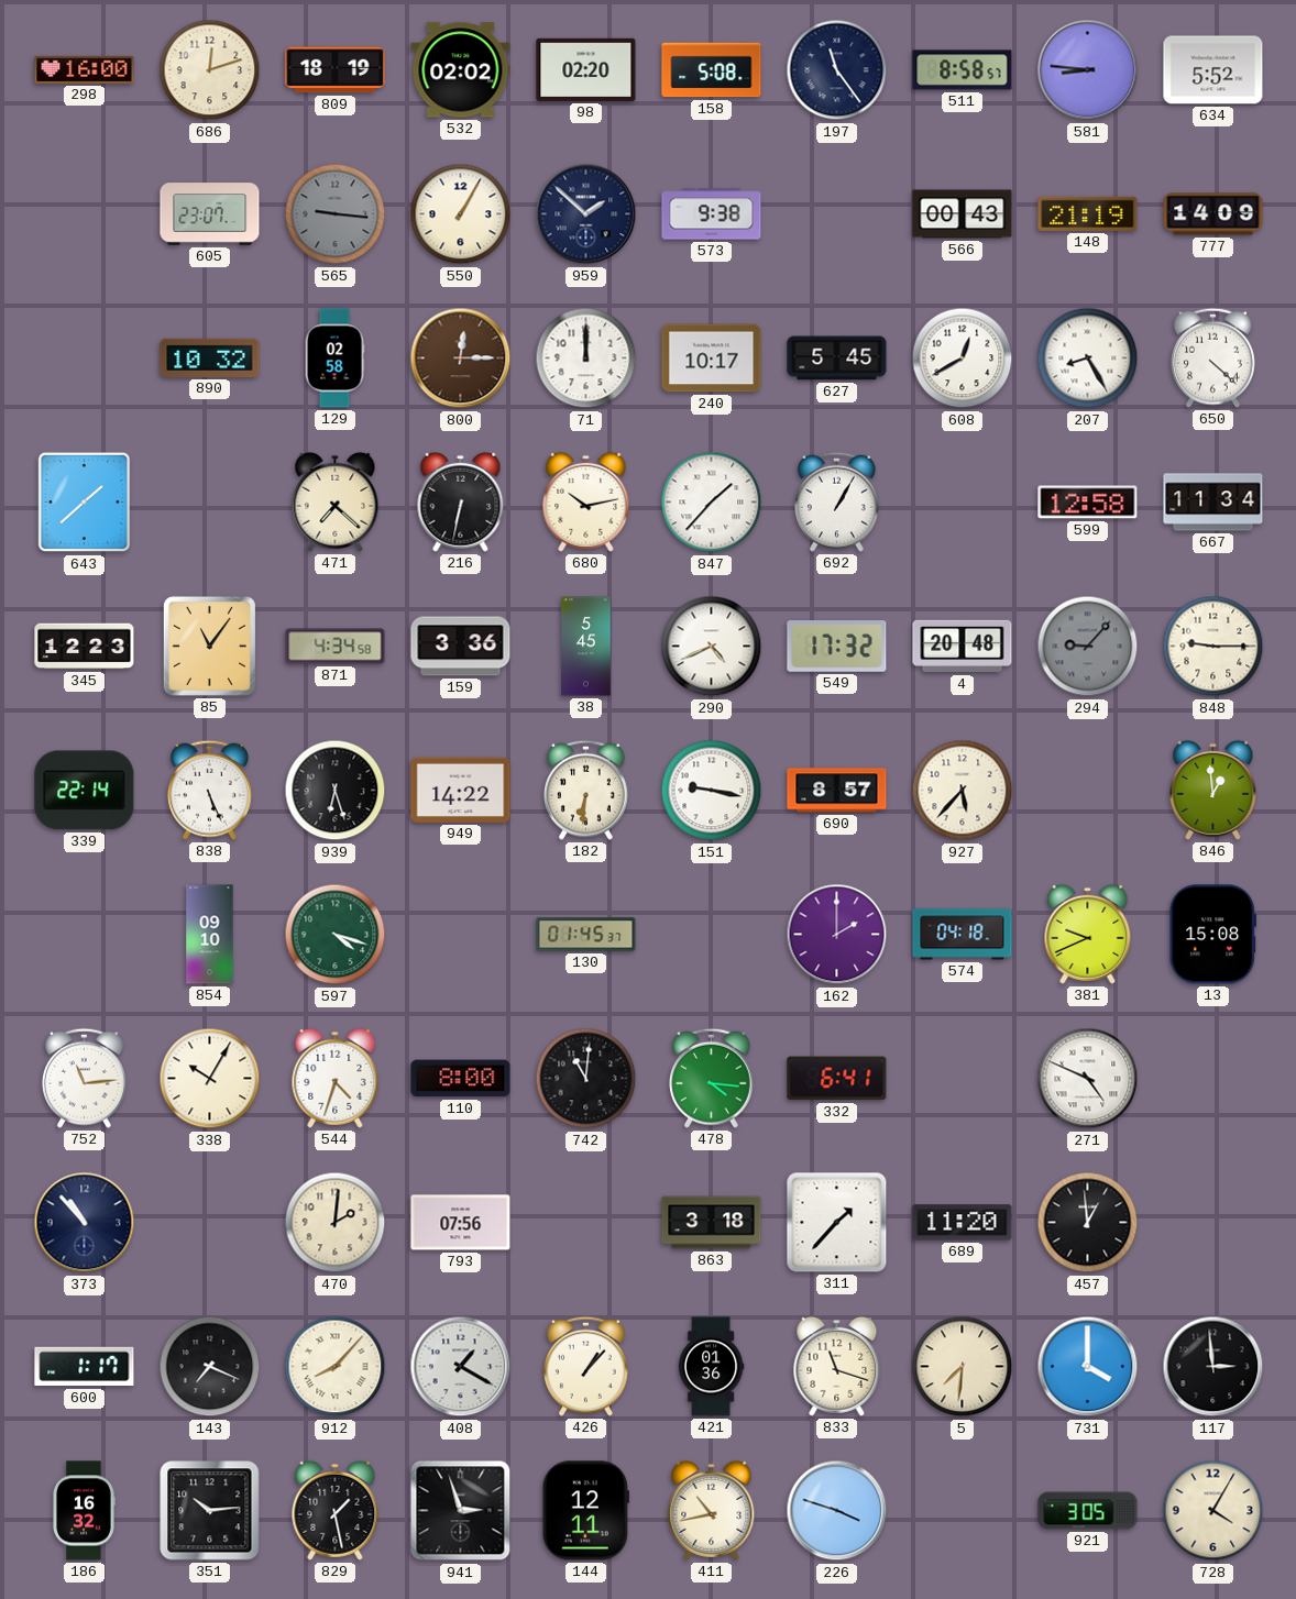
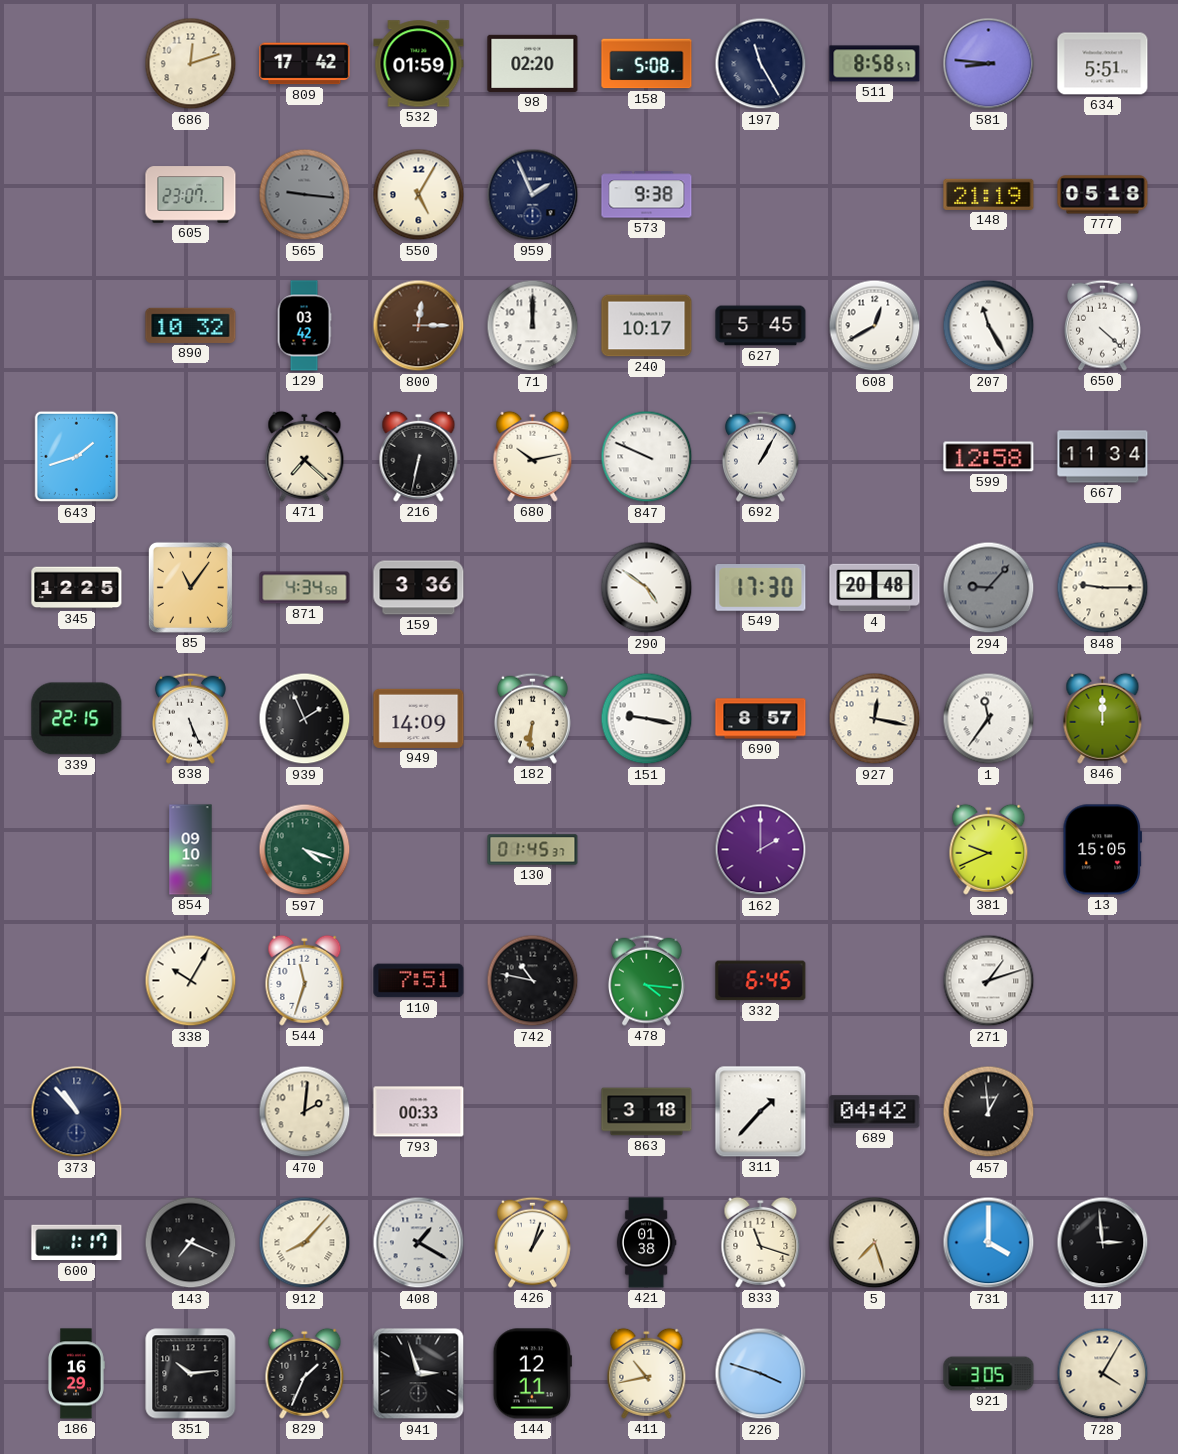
298: 16:00 -> none
809: 18:19 -> 17:42
532: 02:02 -> 01:59
197: 11:24 -> 11:25
634: 5:52 -> 5:51
550: 1:05 -> 5:05
959: 1:52 -> 1:56
566: 00:43 -> none
777: 14:09 -> 05:18
129: 02:58 -> 03:42
207: 8:25 -> 11:25
643: 1:38 -> 1:42
847: 1:37 -> 9:49
345: 12:23 -> 12:25
38: 5:45 -> none
290: 4:41 -> 4:51
549: 17:32 -> 17:30
339: 22:14 -> 22:15
939: 6:27 -> 1:56
949: 14:22 -> 14:09
927: 5:37 -> 12:17
1: none -> 11:36
846: 12:59 -> 12:00
574: 04:18 -> none
13: 15:08 -> 15:05
752: 11:14 -> none
544: 4:33 -> 11:33
110: 8:00 -> 7:51
742: 11:01 -> 10:47
332: 6:41 -> 6:45
271: 4:49 -> 1:12
793: 07:56 -> 00:33
689: 11:20 -> 04:42
426: 1:07 -> 1:03
421: 01:36 -> 01:38
5: 7:31 -> 7:27
186: 16:32 -> 16:29
829: 1:28 -> 1:34
